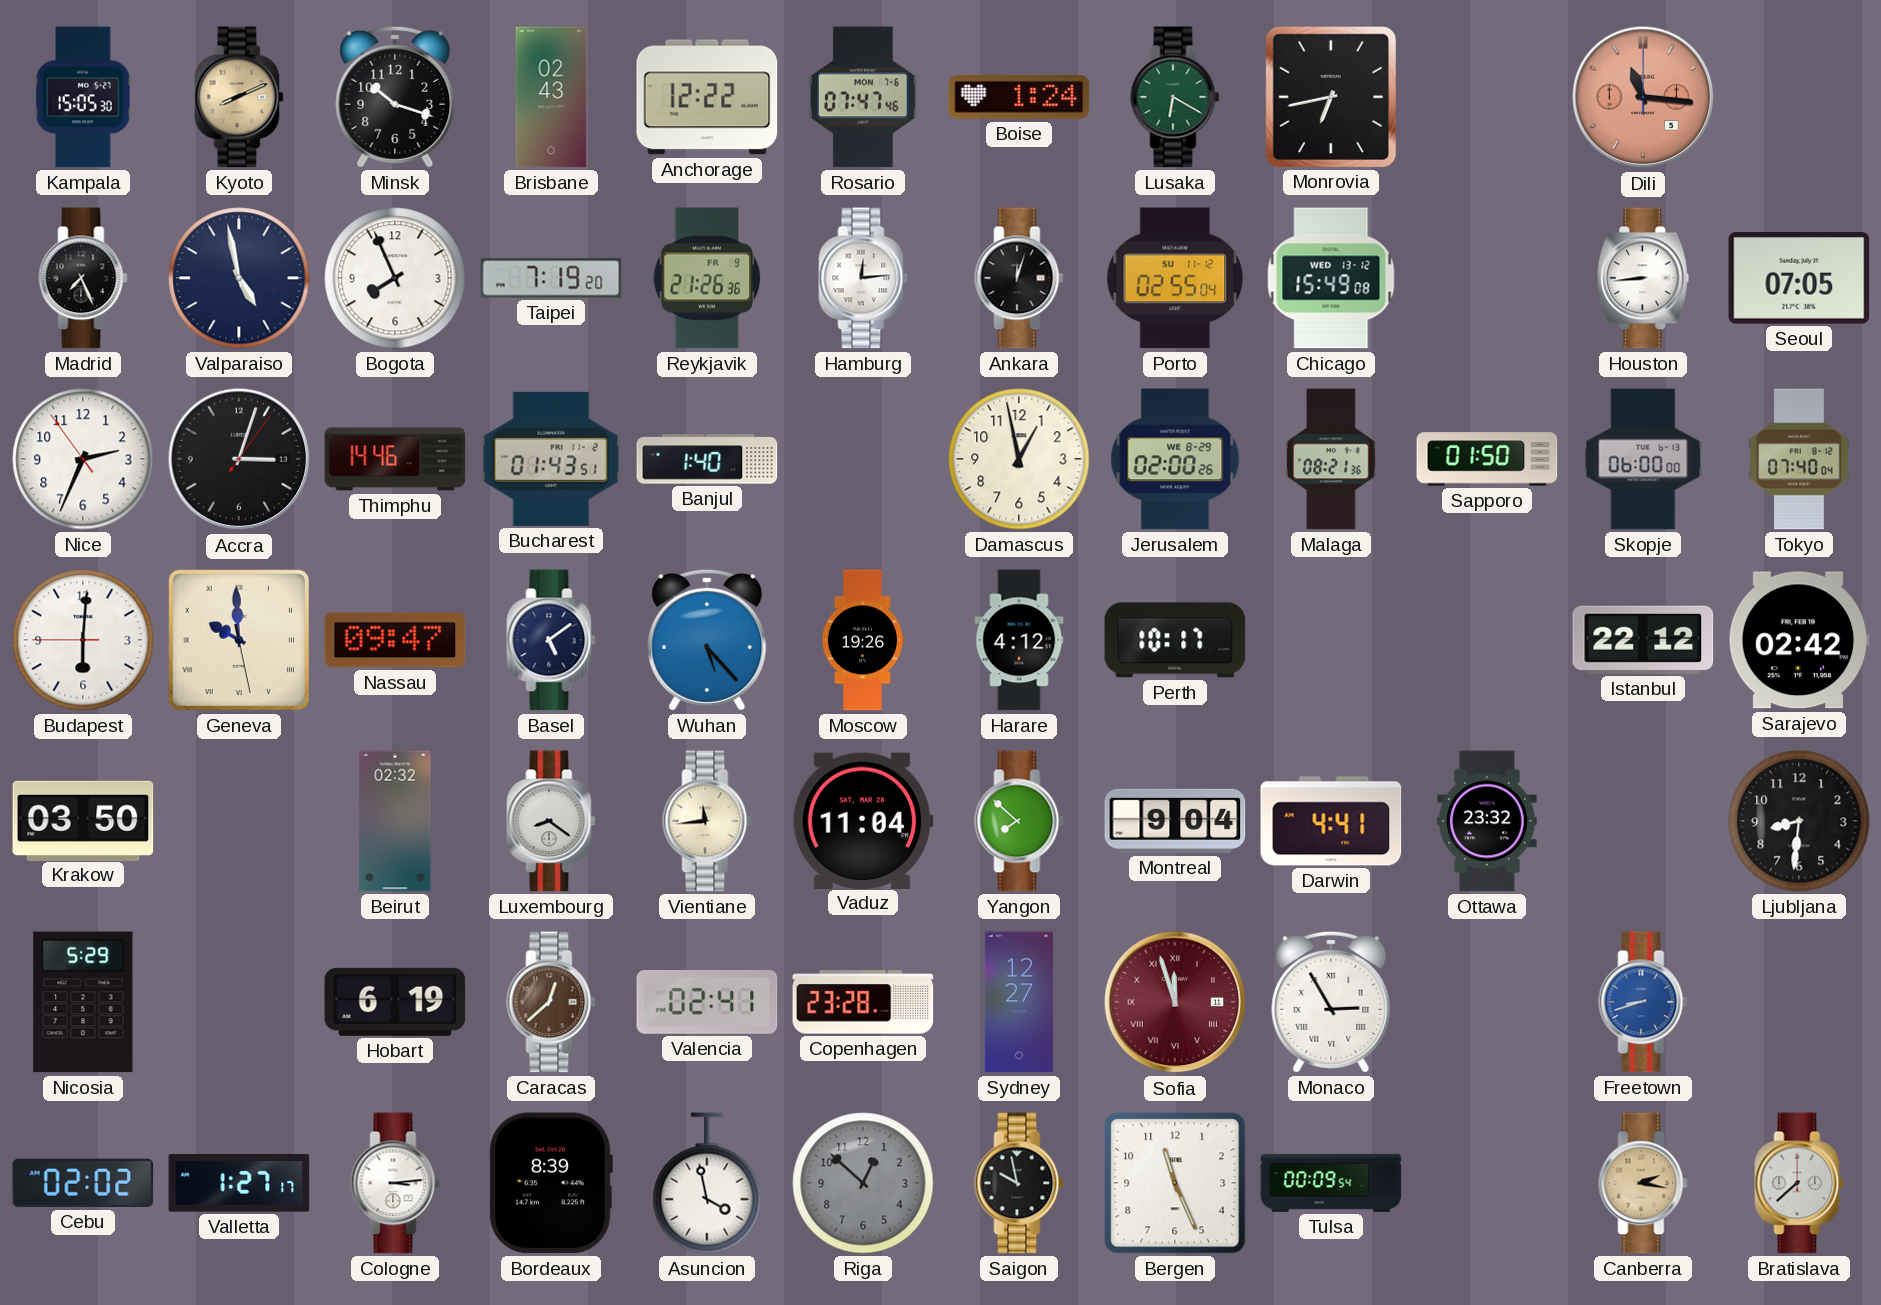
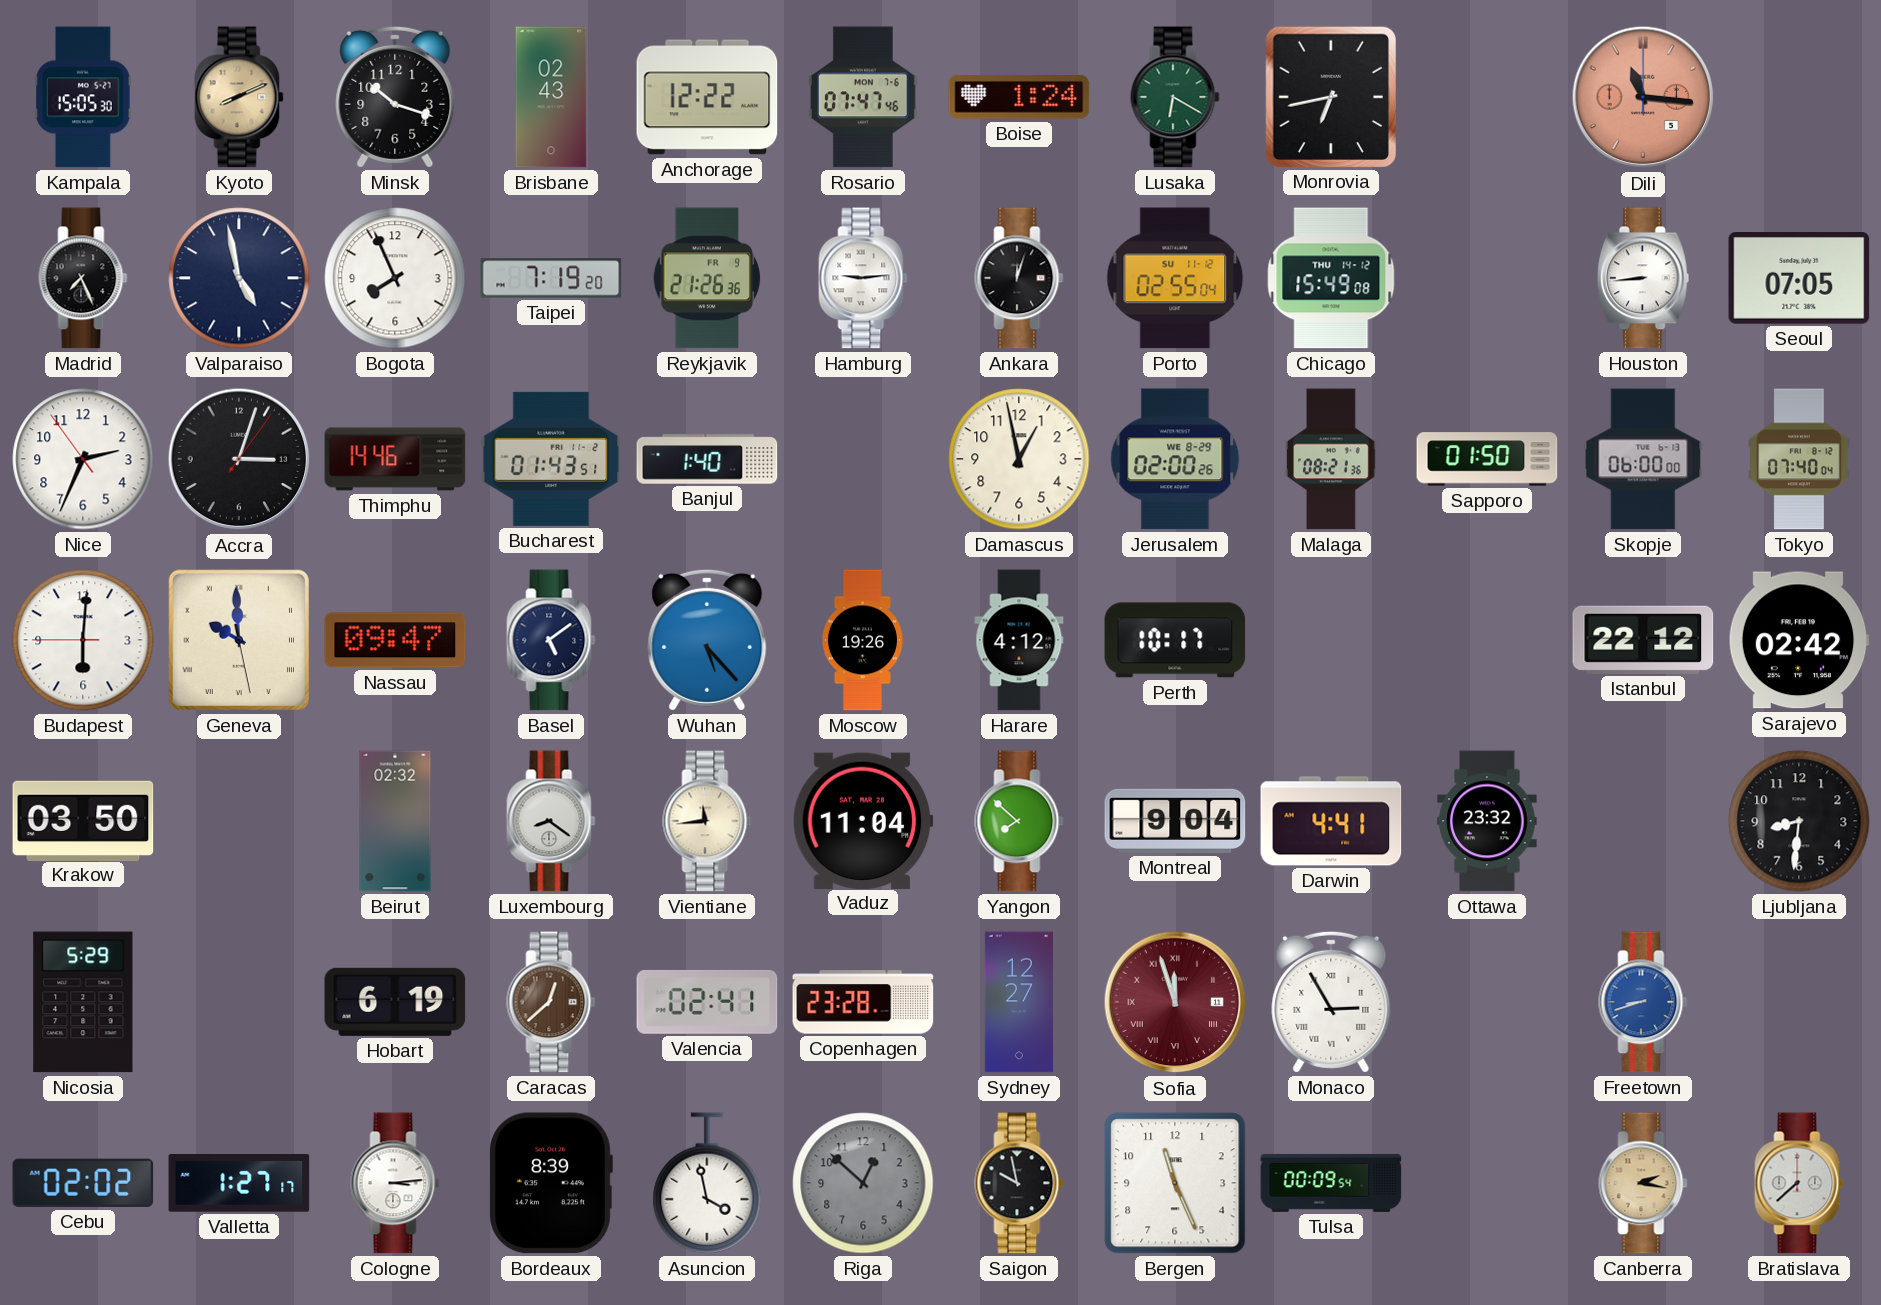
Hamburg: 12:14 -> 9:14
Chicago date: WED 13-12 -> THU 14-12
